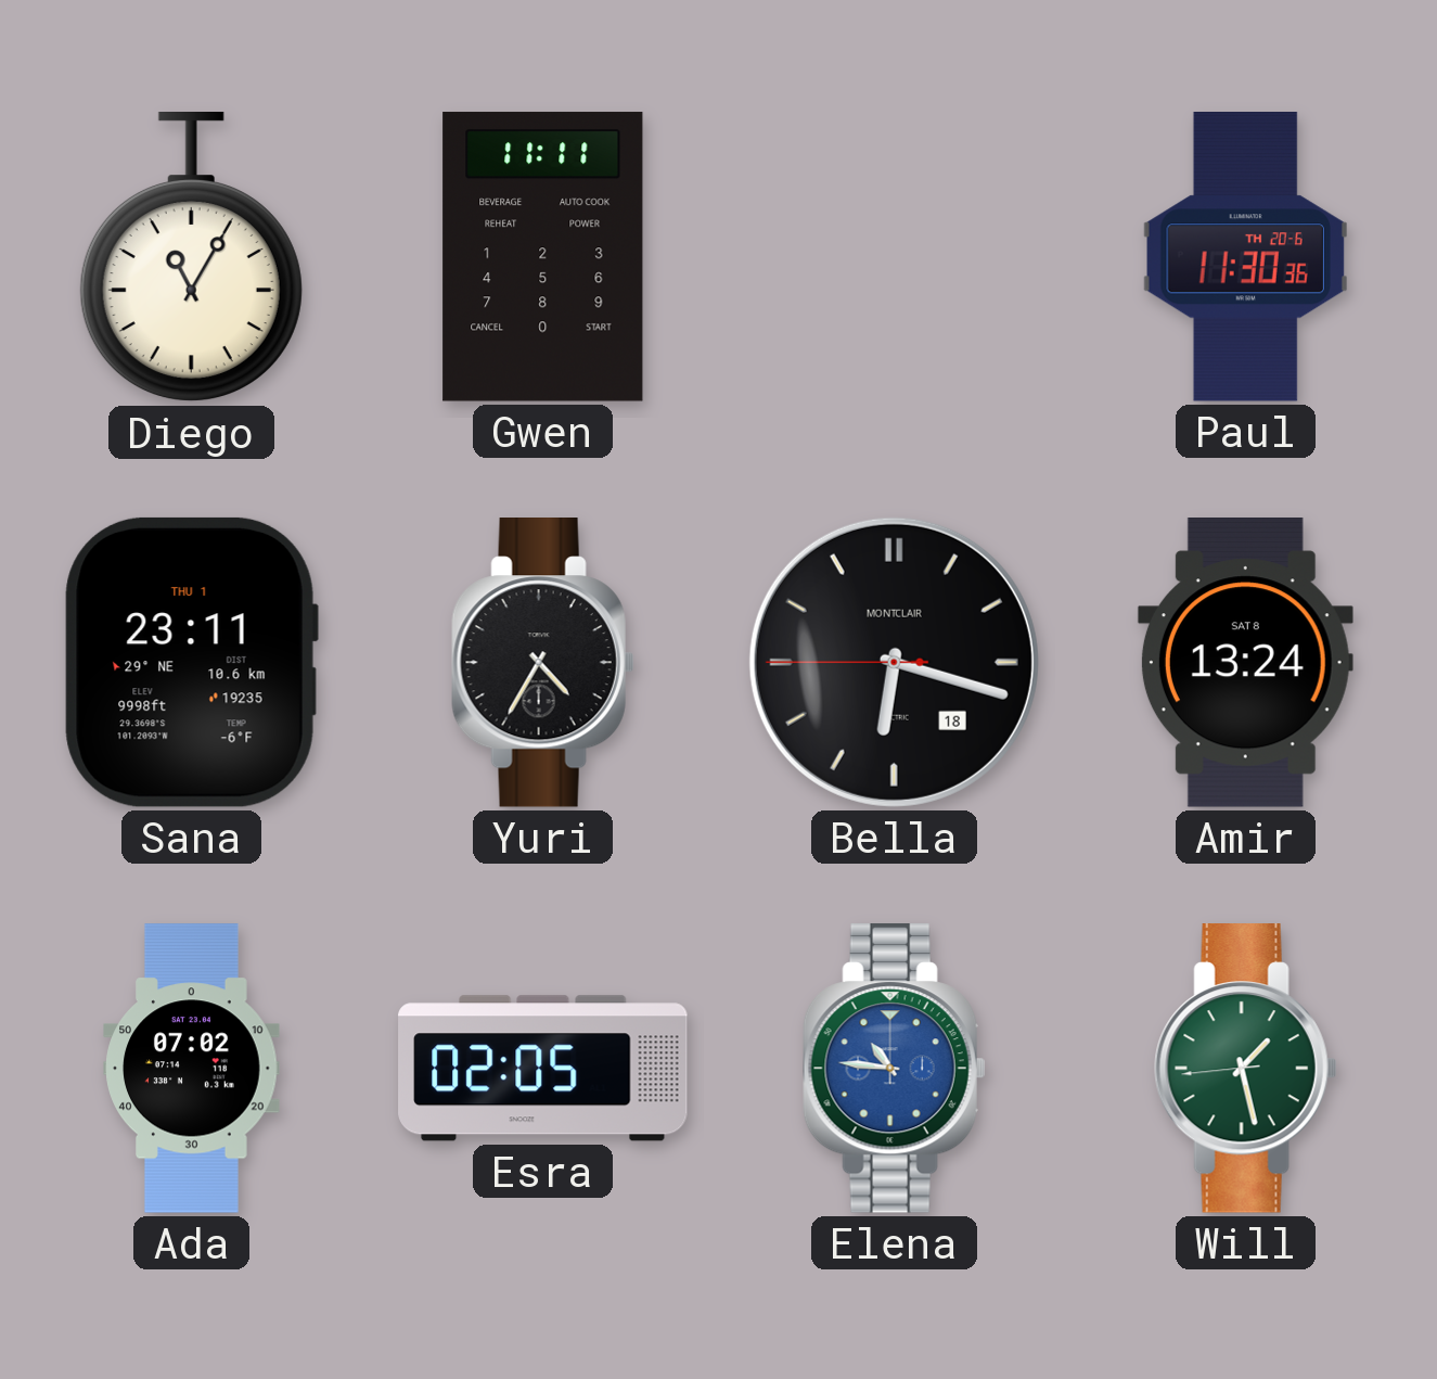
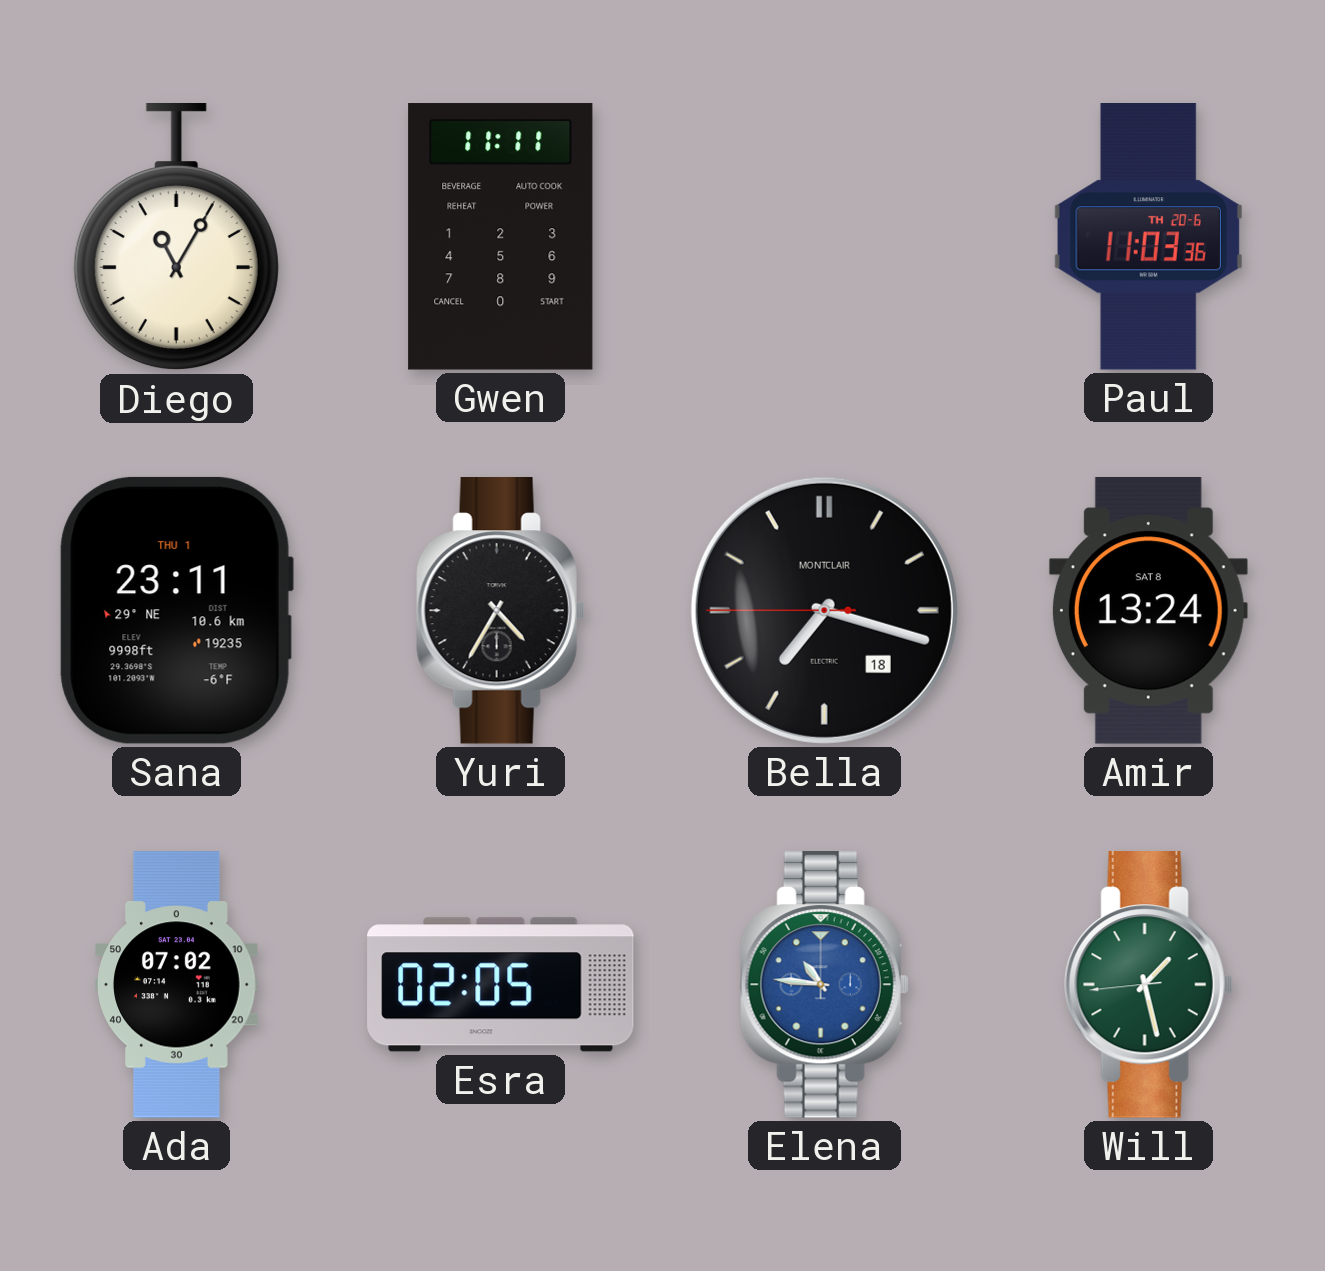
Paul: 11:30 -> 11:03
Bella: 6:17 -> 7:17
